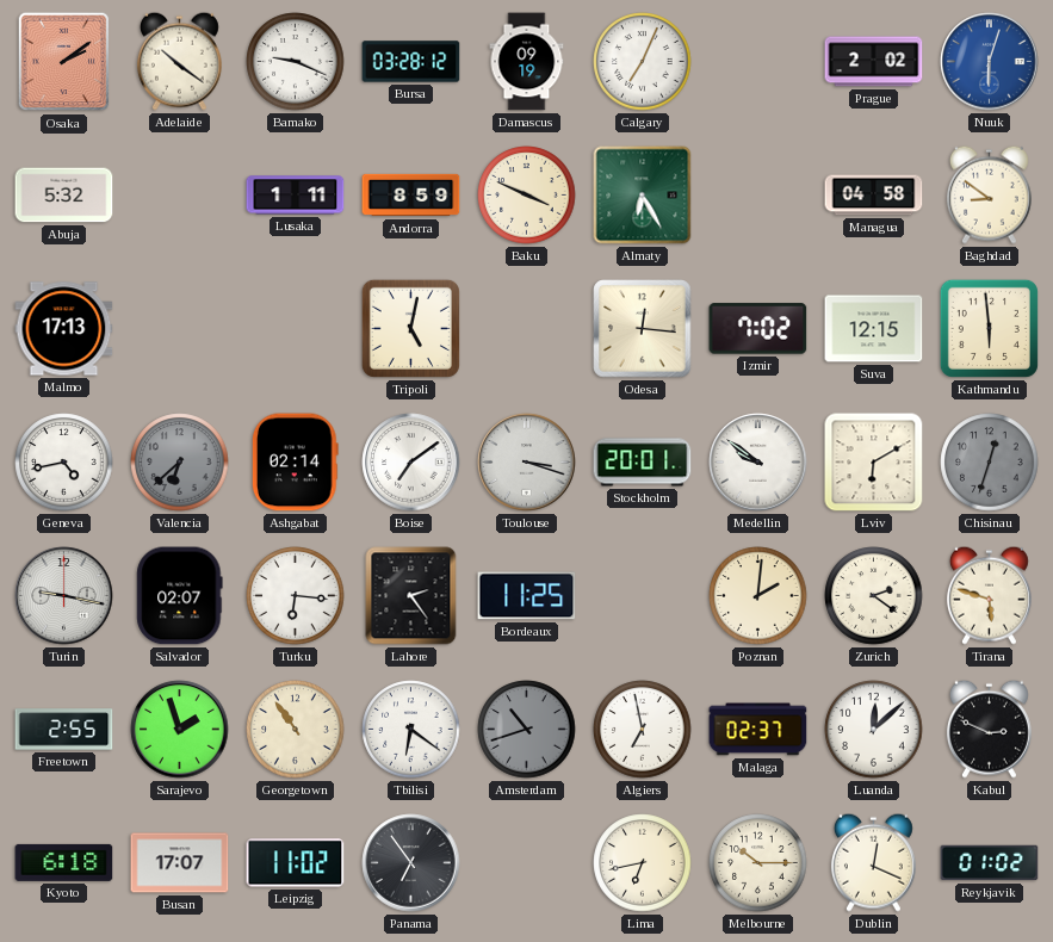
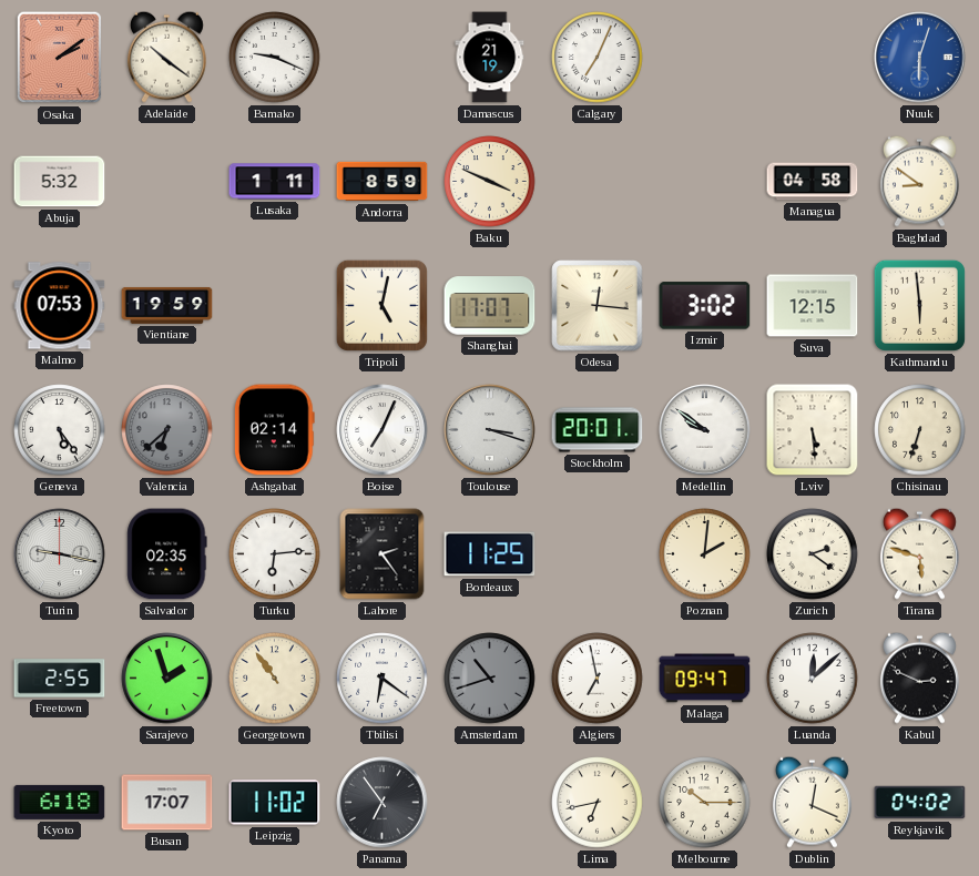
Bursa: 03:28 -> none
Damascus: 09:19 -> 21:19
Prague: 2:02 -> none
Almaty: 6:25 -> none
Malmo: 17:13 -> 07:53
Vientiane: none -> 19:59
Shanghai: none -> 17:07
Izmir: 7:02 -> 3:02
Geneva: 4:43 -> 5:24
Boise: 7:09 -> 7:04
Lviv: 6:10 -> 5:29
Chisinau: 12:33 -> 6:33
Chisinau dial: grey -> cream
Salvador: 02:07 -> 02:35
Turku: 6:16 -> 6:14
Malaga: 02:37 -> 09:47
Reykjavik: 01:02 -> 04:02
